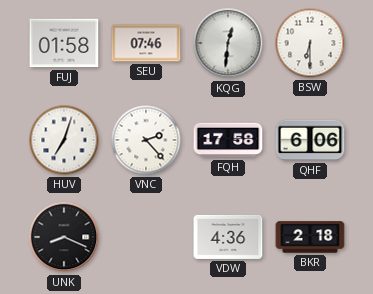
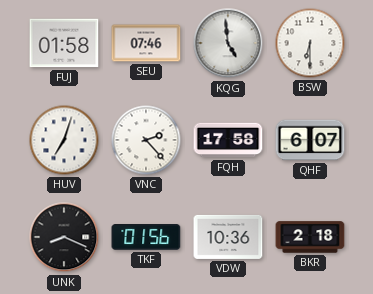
KQG: 12:31 -> 4:59
QHF: 6:06 -> 6:07
TKF: none -> 01:56
VDW: 4:36 -> 10:36
